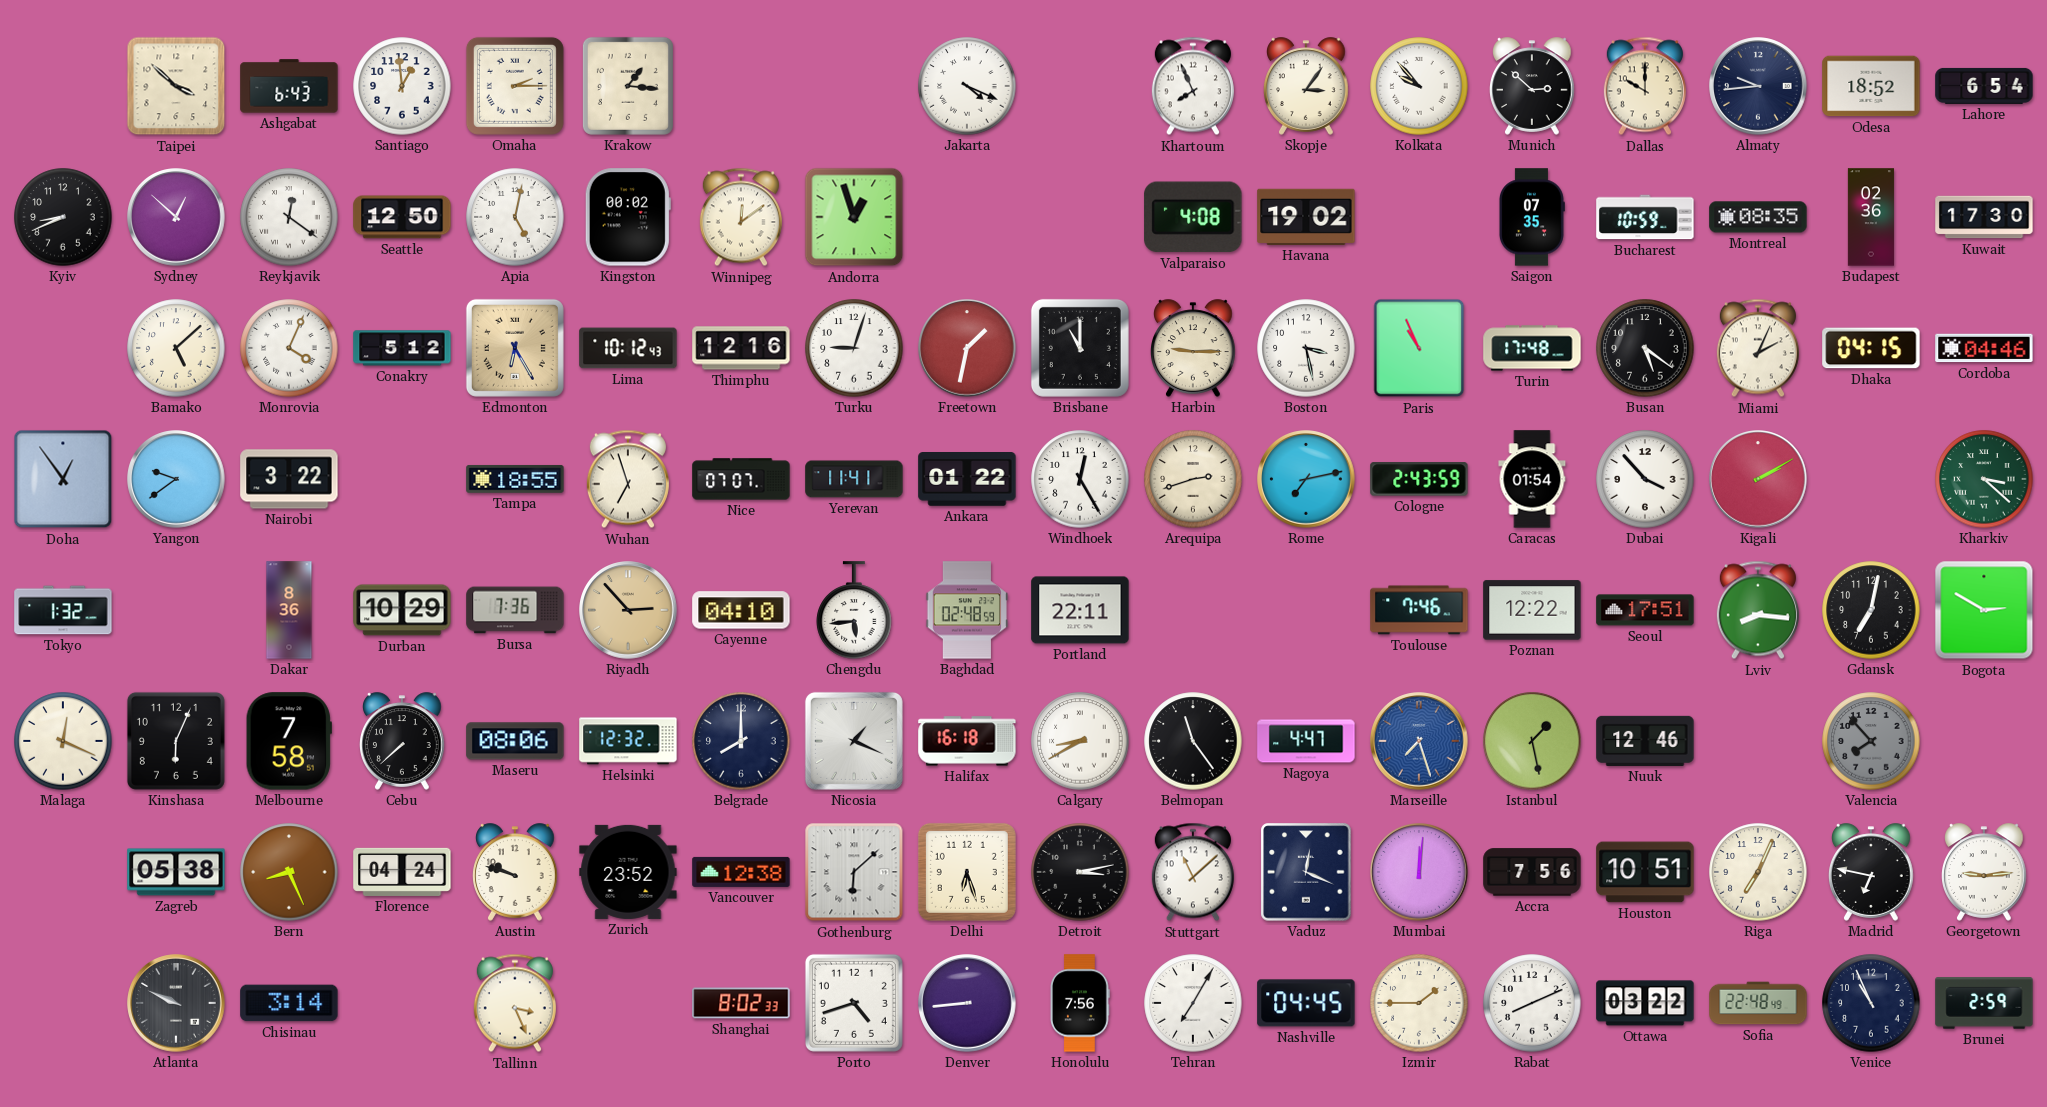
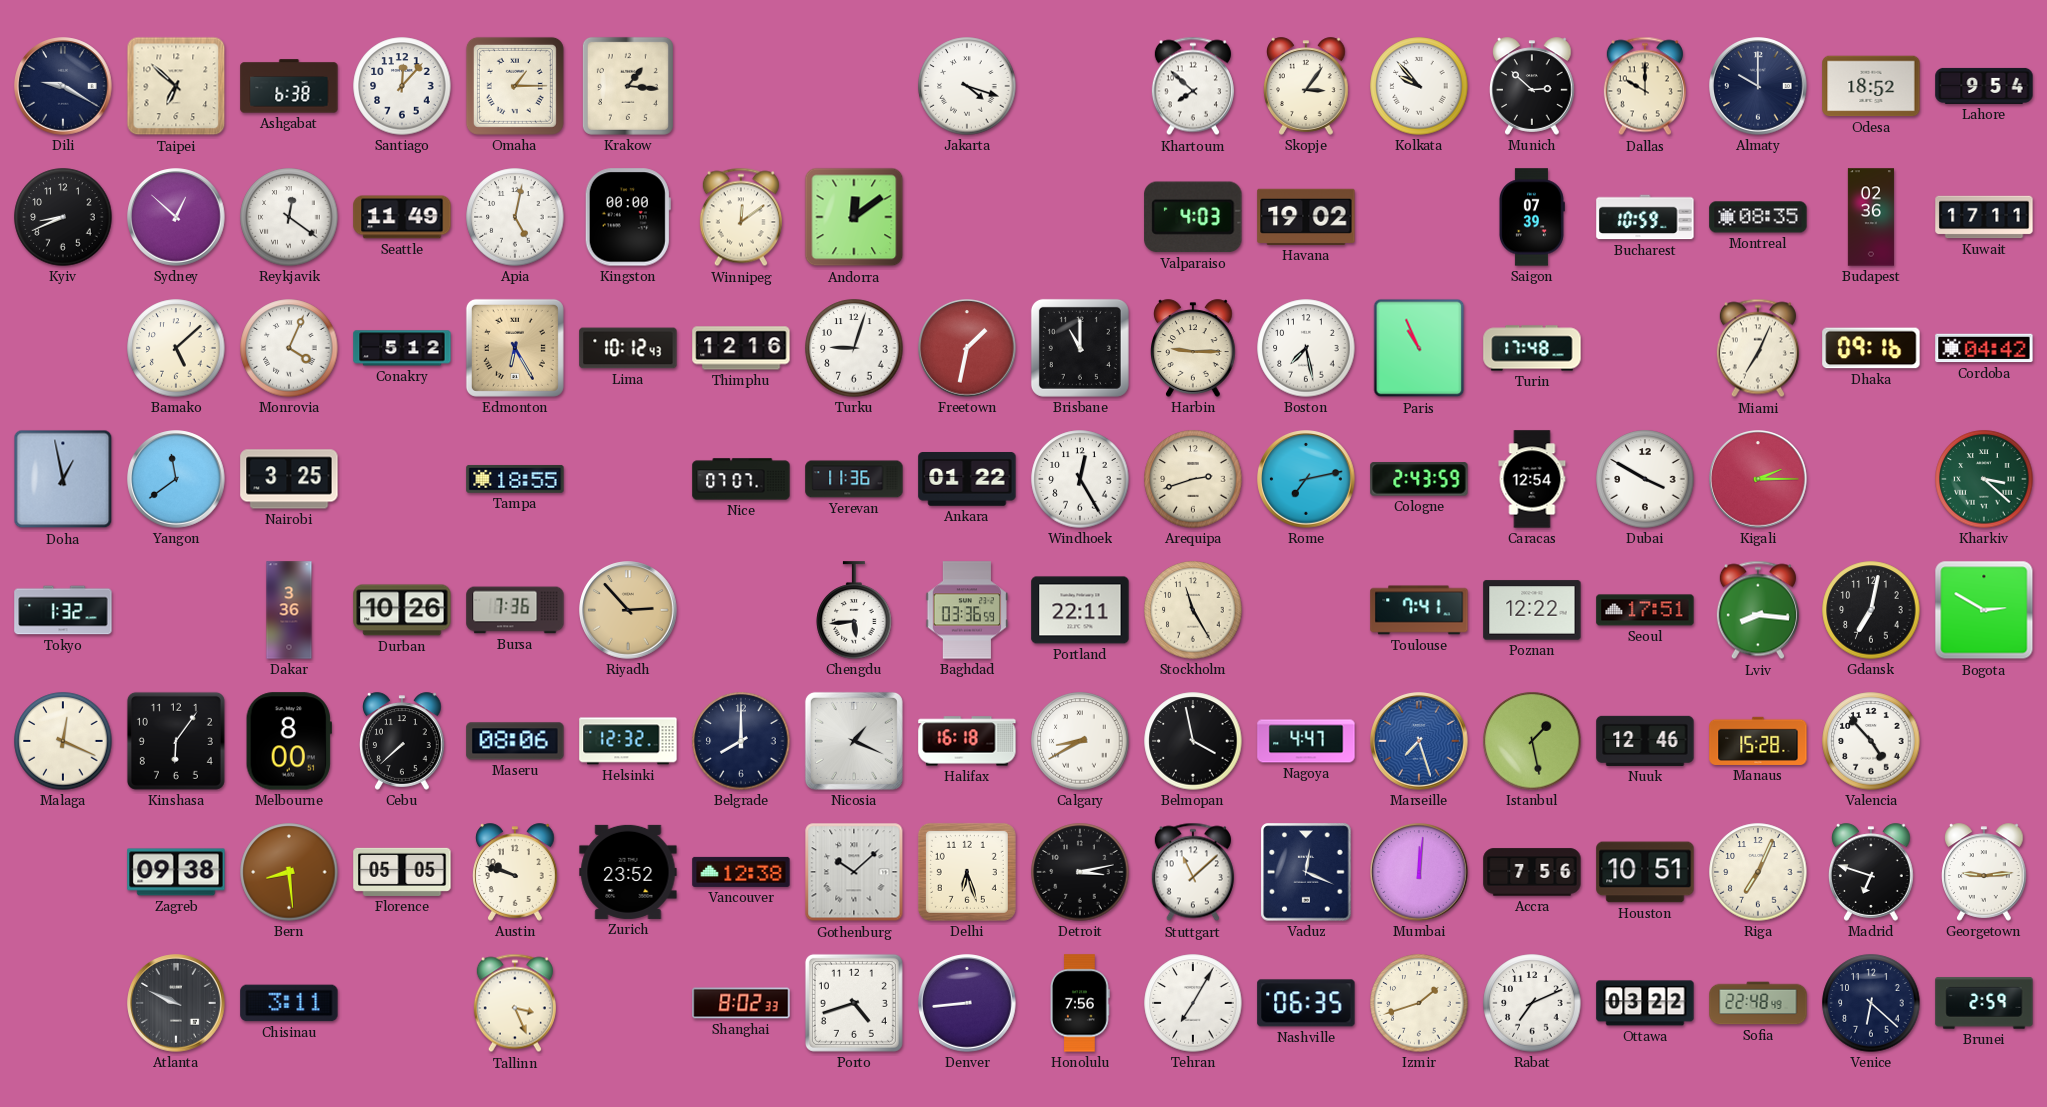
Dili: none -> 9:20
Taipei: 3:52 -> 6:52
Ashgabat: 6:43 -> 6:38
Santiago: 12:59 -> 12:07
Omaha: 2:15 -> 1:15
Jakarta: 4:19 -> 4:18
Khartoum: 7:56 -> 7:52
Almaty: 9:44 -> 10:00
Lahore: 6:54 -> 9:54
Seattle: 12:50 -> 11:49
Kingston: 00:02 -> 00:00
Andorra: 12:57 -> 12:09
Valparaiso: 4:08 -> 4:03
Saigon: 07:35 -> 07:39
Kuwait: 17:30 -> 17:11
Boston: 3:28 -> 7:28
Busan: 5:21 -> none
Miami: 2:04 -> 7:04
Dhaka: 04:15 -> 09:16
Cordoba: 04:46 -> 04:42
Doha: 12:54 -> 12:58
Yangon: 9:39 -> 11:39
Nairobi: 3:22 -> 3:25
Wuhan: 6:57 -> none
Yerevan: 11:41 -> 11:36
Caracas: 01:54 -> 12:54
Dubai: 3:53 -> 3:50
Kigali: 2:10 -> 2:15
Dakar: 8:36 -> 3:36
Durban: 10:29 -> 10:26
Cayenne: 04:10 -> none
Baghdad: 02:48 -> 03:36
Stockholm: none -> 11:25
Toulouse: 7:46 -> 7:41
Kinshasa: 6:04 -> 6:06
Melbourne: 7:58 -> 8:00
Belmopan: 11:24 -> 3:58
Manaus: none -> 15:28
Valencia: 7:53 -> 4:53
Valencia dial: grey -> white
Zagreb: 05:38 -> 09:38
Bern: 8:26 -> 8:29
Florence: 04:24 -> 05:05
Gothenburg: 6:08 -> 10:08
Madrid: 6:47 -> 6:48
Chisinau: 3:14 -> 3:11
Nashville: 04:45 -> 06:35
Izmir: 1:45 -> 1:42
Rabat: 8:11 -> 7:11
Venice: 10:56 -> 6:22
